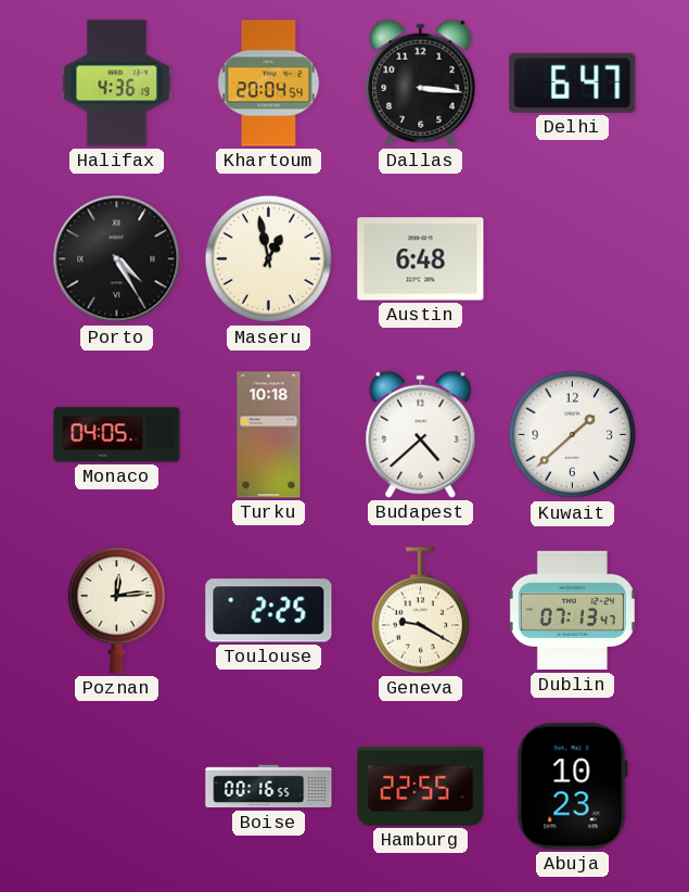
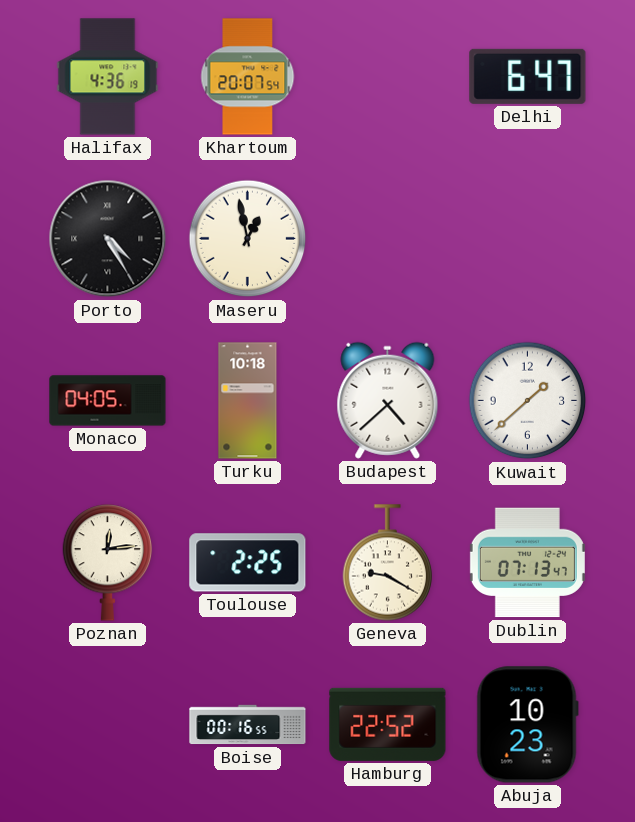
Khartoum: 20:04 -> 20:07
Dallas: 3:16 -> none
Austin: 6:48 -> none
Hamburg: 22:55 -> 22:52
